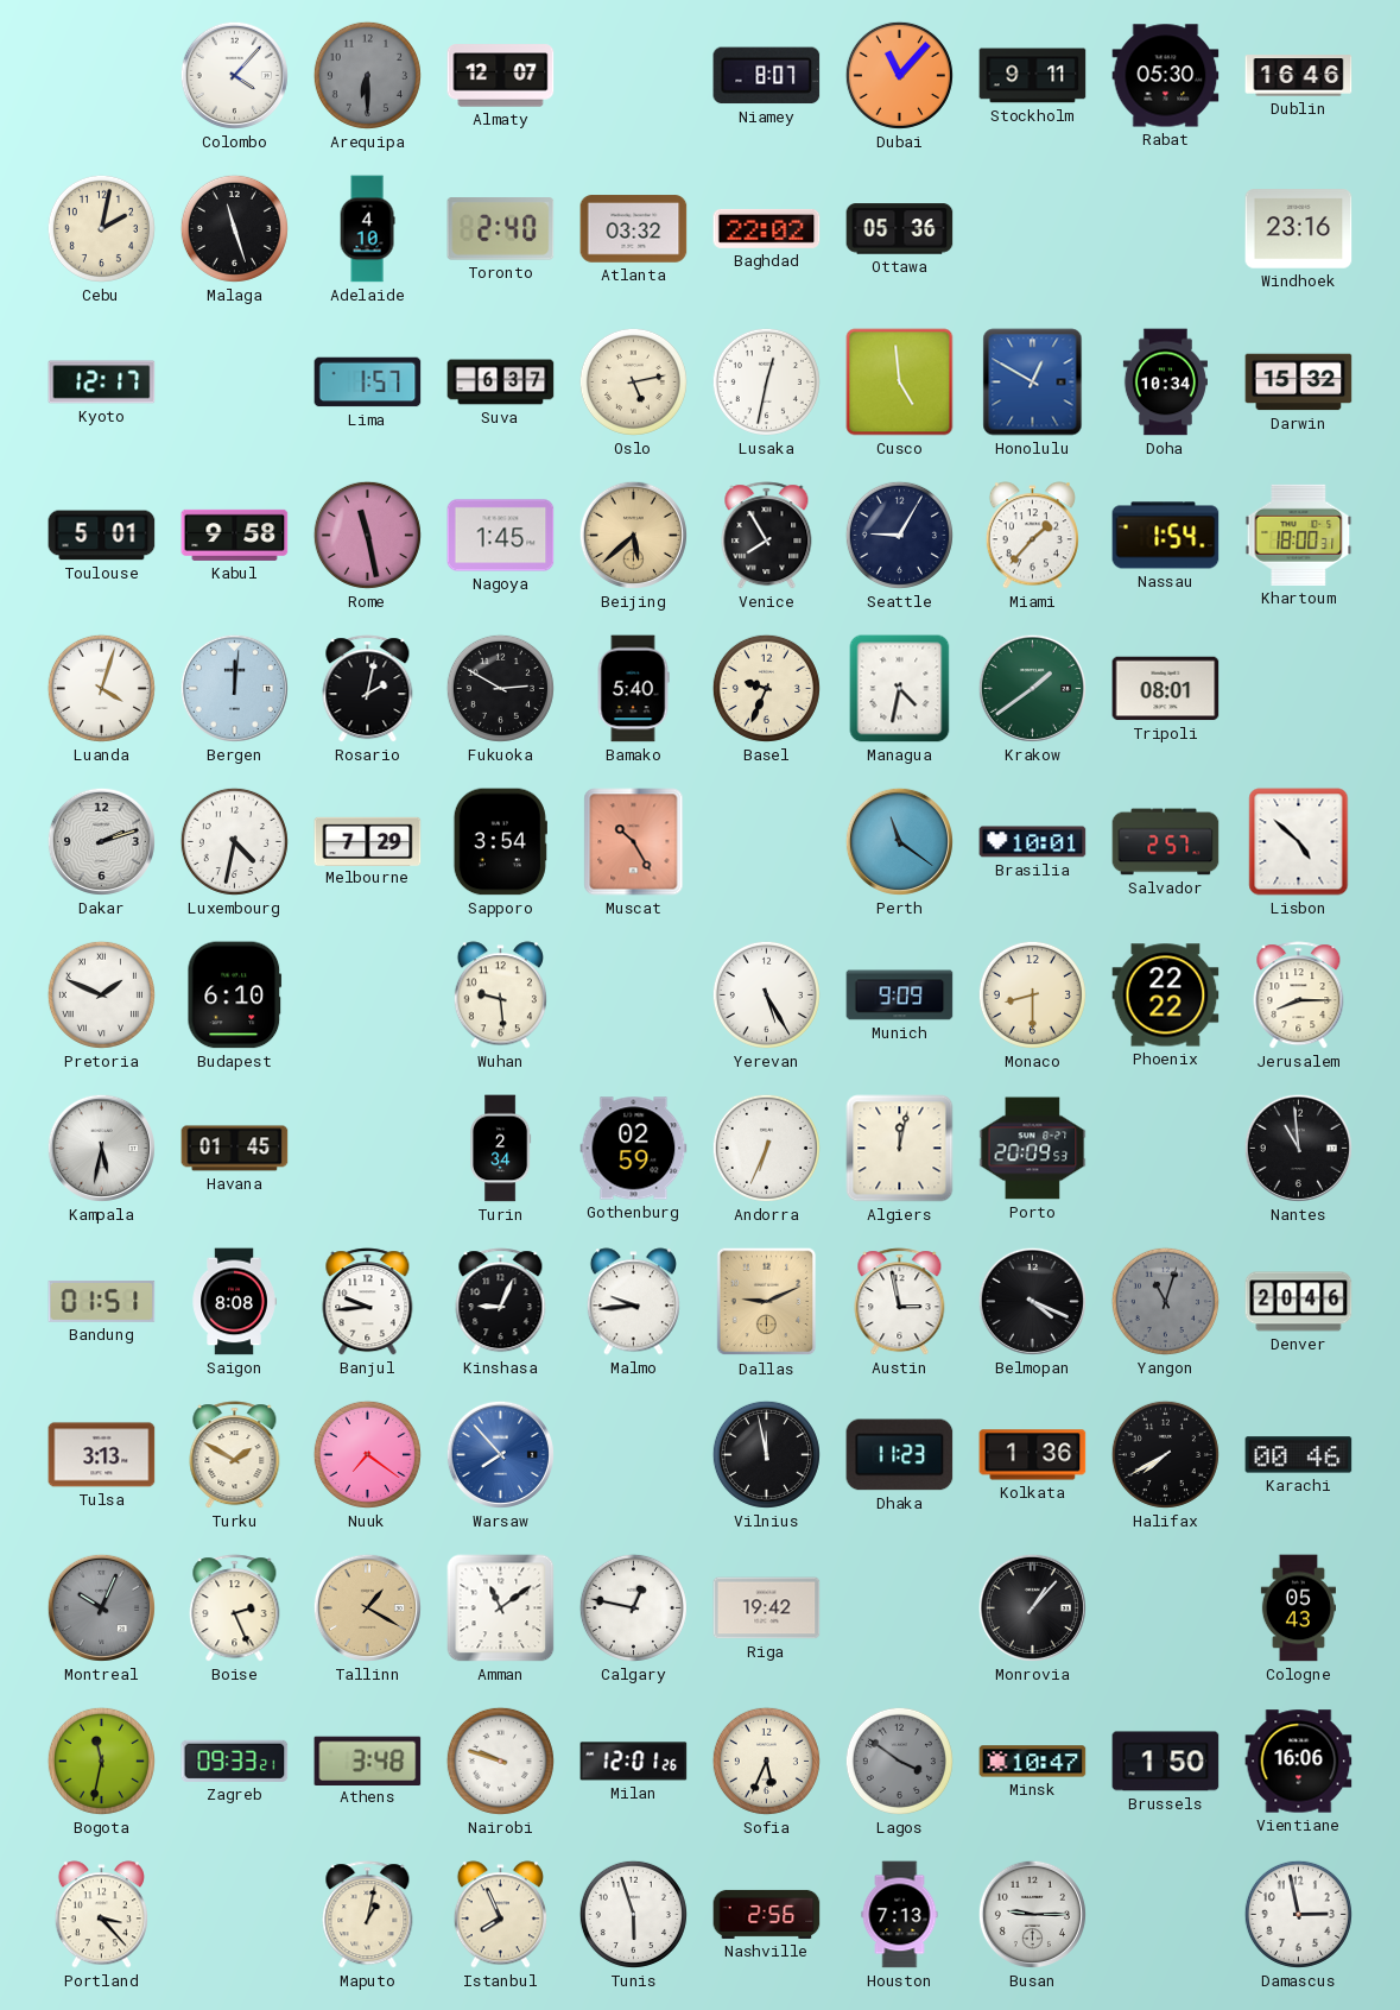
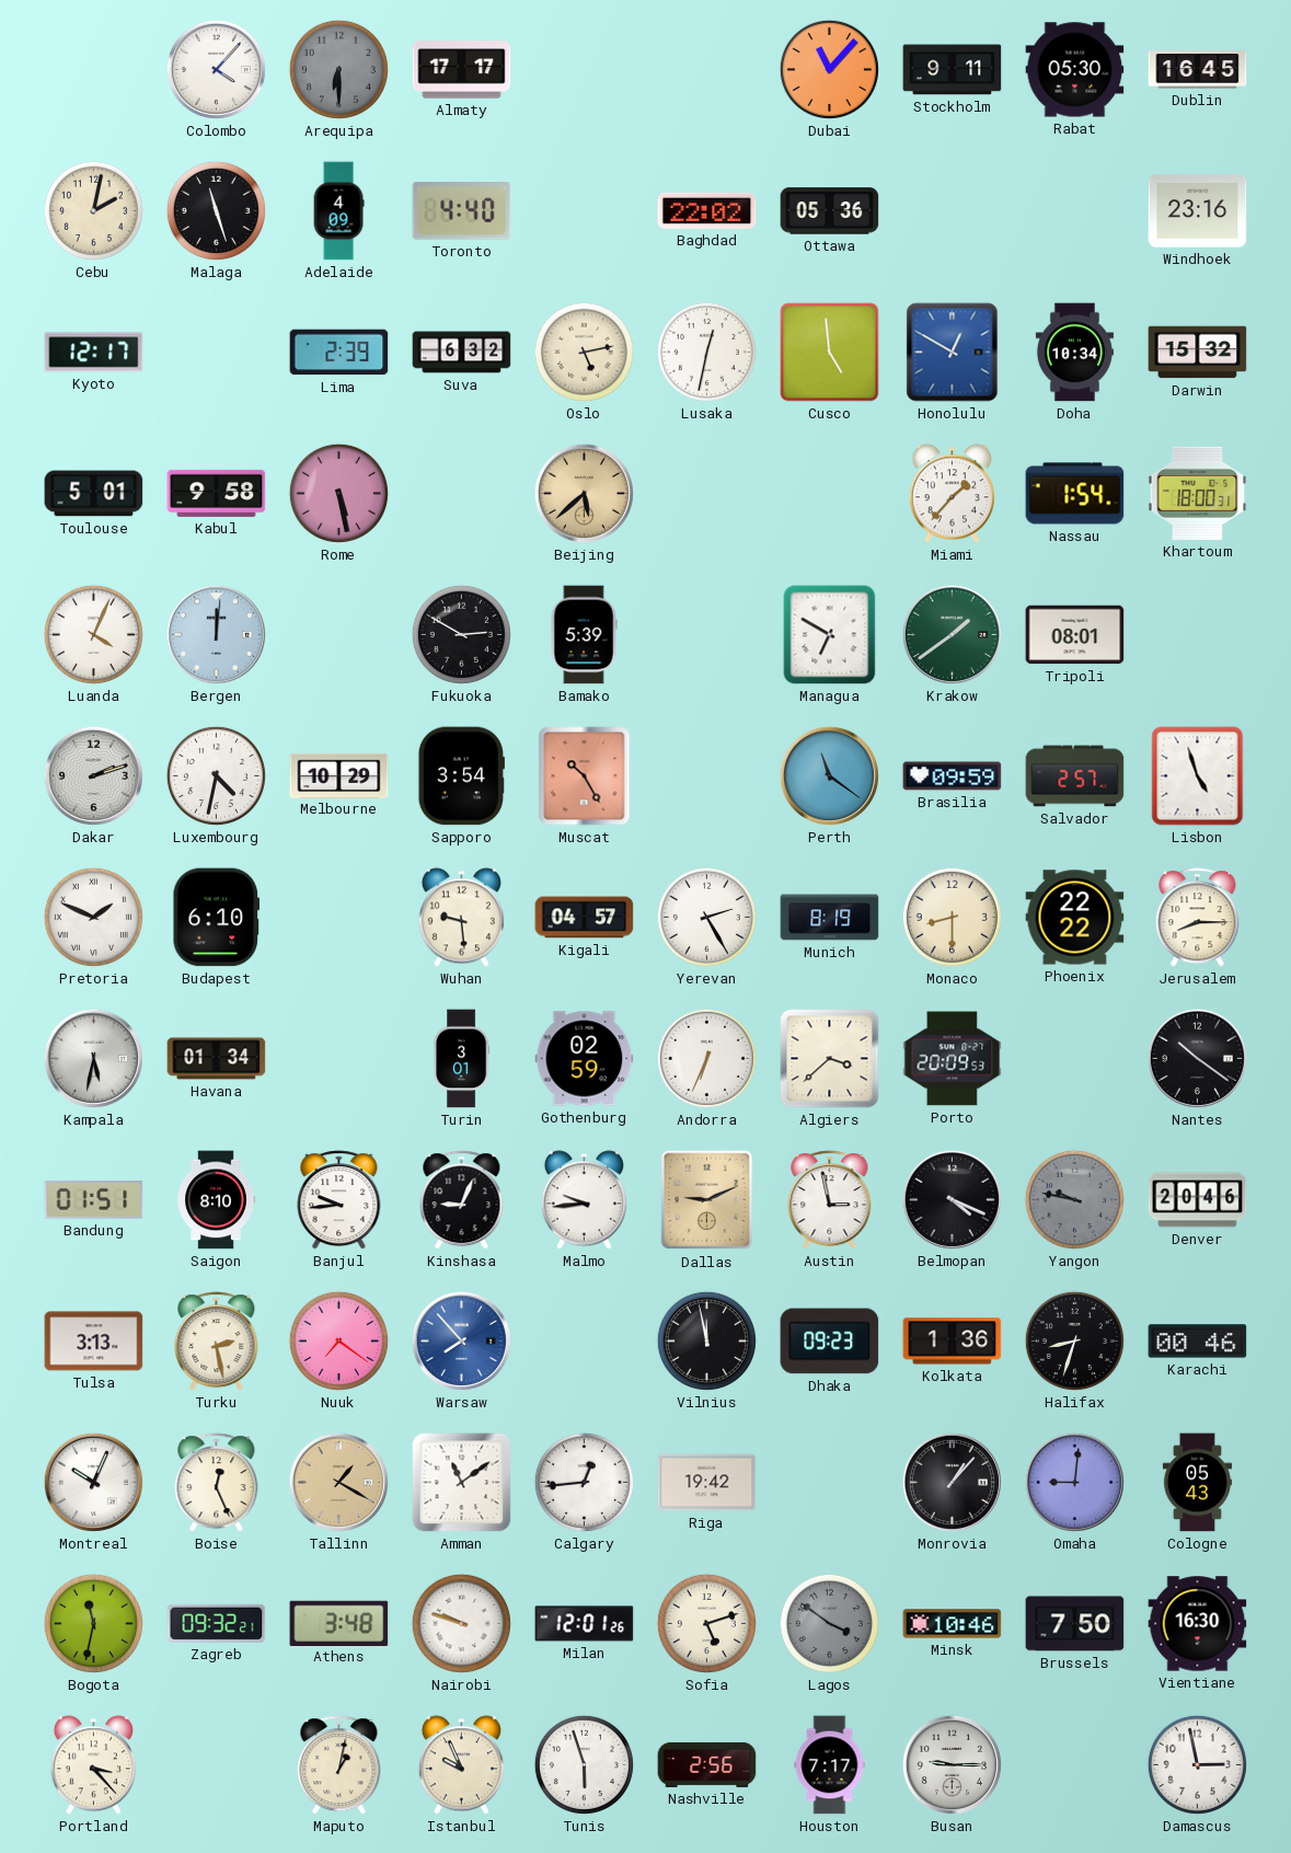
Almaty: 12:07 -> 17:17
Niamey: 8:07 -> none
Dublin: 16:46 -> 16:45
Adelaide: 4:10 -> 4:09
Toronto: 2:40 -> 4:40
Atlanta: 03:32 -> none
Lima: 1:57 -> 2:39
Suva: 6:37 -> 6:32
Rome: 11:28 -> 5:28
Nagoya: 1:45 -> none
Venice: 7:55 -> none
Seattle: 9:05 -> none
Luanda: 4:03 -> 4:04
Rosario: 2:02 -> none
Bamako: 5:40 -> 5:39
Basel: 9:34 -> none
Managua: 4:32 -> 6:50
Melbourne: 7:29 -> 10:29
Brasilia: 10:01 -> 09:59
Lisbon: 4:52 -> 4:57
Kigali: none -> 04:57
Yerevan: 5:25 -> 2:25
Munich: 9:09 -> 8:19
Havana: 01:45 -> 01:34
Turin: 2:34 -> 3:01
Algiers: 12:02 -> 3:38
Nantes: 10:59 -> 10:21
Saigon: 8:08 -> 8:10
Yangon: 11:03 -> 9:47
Turku: 1:50 -> 2:28
Dhaka: 11:23 -> 09:23
Halifax: 7:40 -> 8:33
Montreal dial: grey -> white
Boise: 2:26 -> 12:26
Calgary: 12:47 -> 12:44
Omaha: none -> 9:01
Zagreb: 09:33 -> 09:32
Sofia: 5:34 -> 5:12
Minsk: 10:47 -> 10:46
Brussels: 1:50 -> 7:50
Vientiane: 16:06 -> 16:30
Istanbul: 7:56 -> 9:56
Houston: 7:13 -> 7:17
